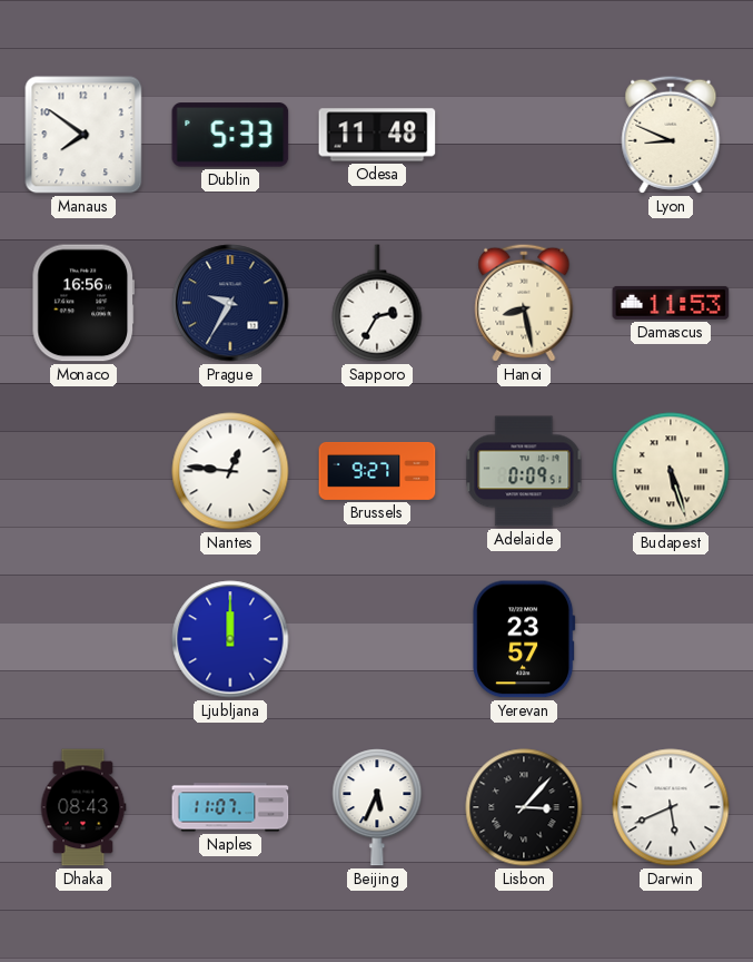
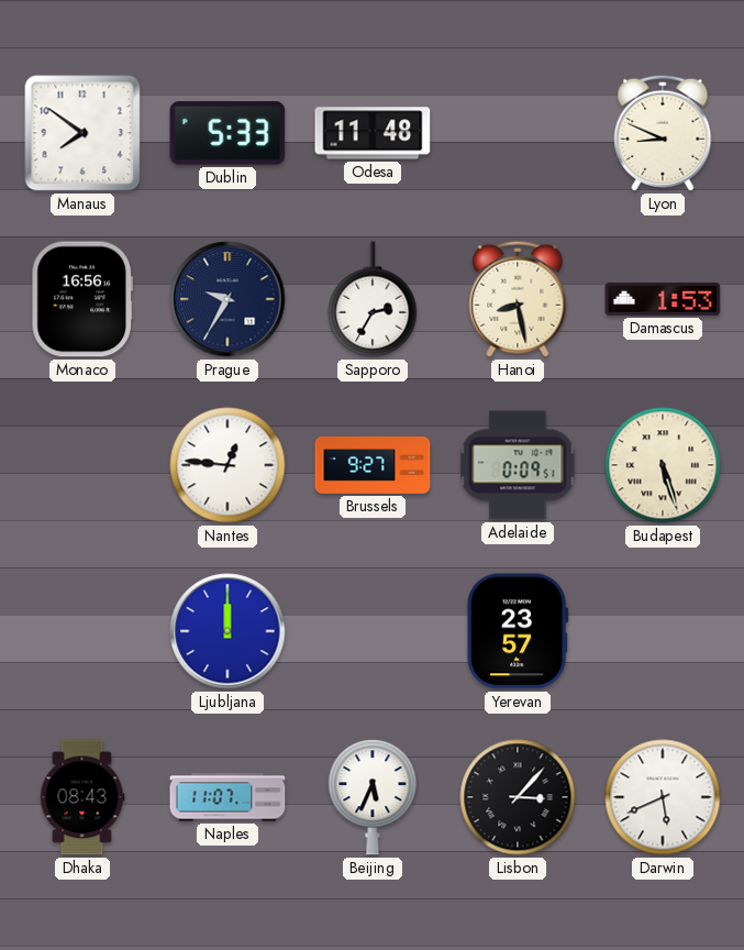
Damascus: 11:53 -> 1:53
